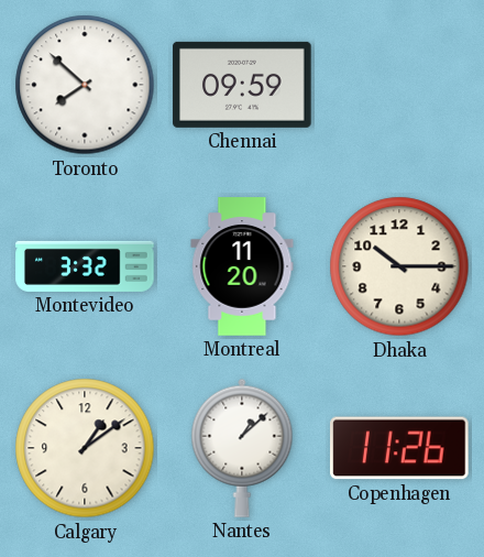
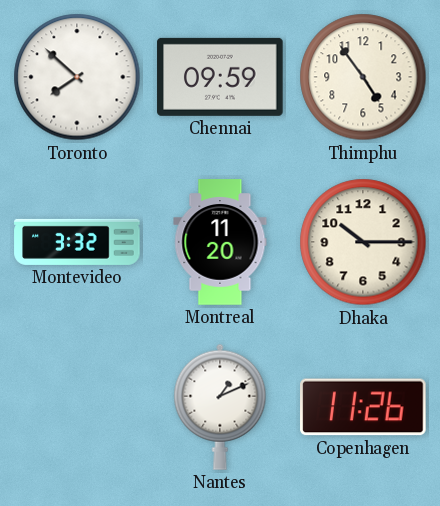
Thimphu: none -> 4:54
Calgary: 1:09 -> none
Nantes: 1:08 -> 1:11
